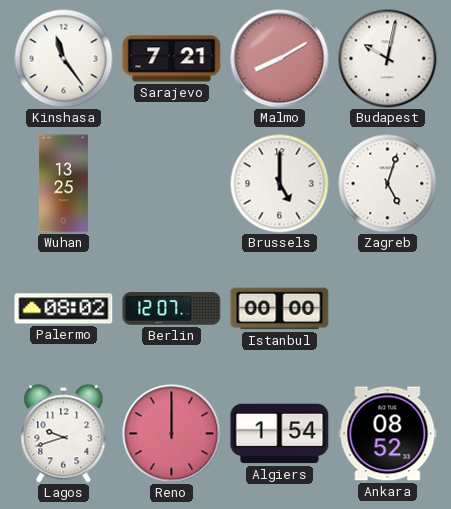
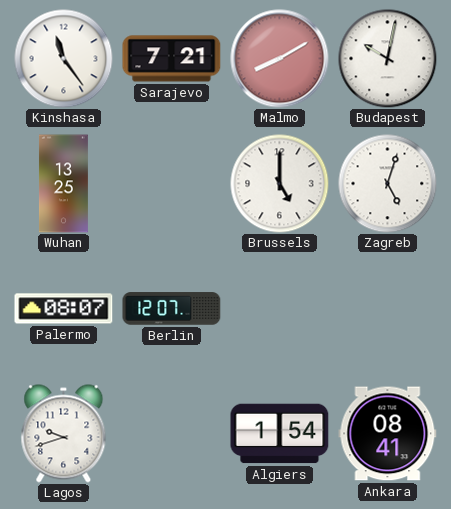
Palermo: 08:02 -> 08:07
Istanbul: 00:00 -> none
Reno: 12:00 -> none
Ankara: 08:52 -> 08:41
